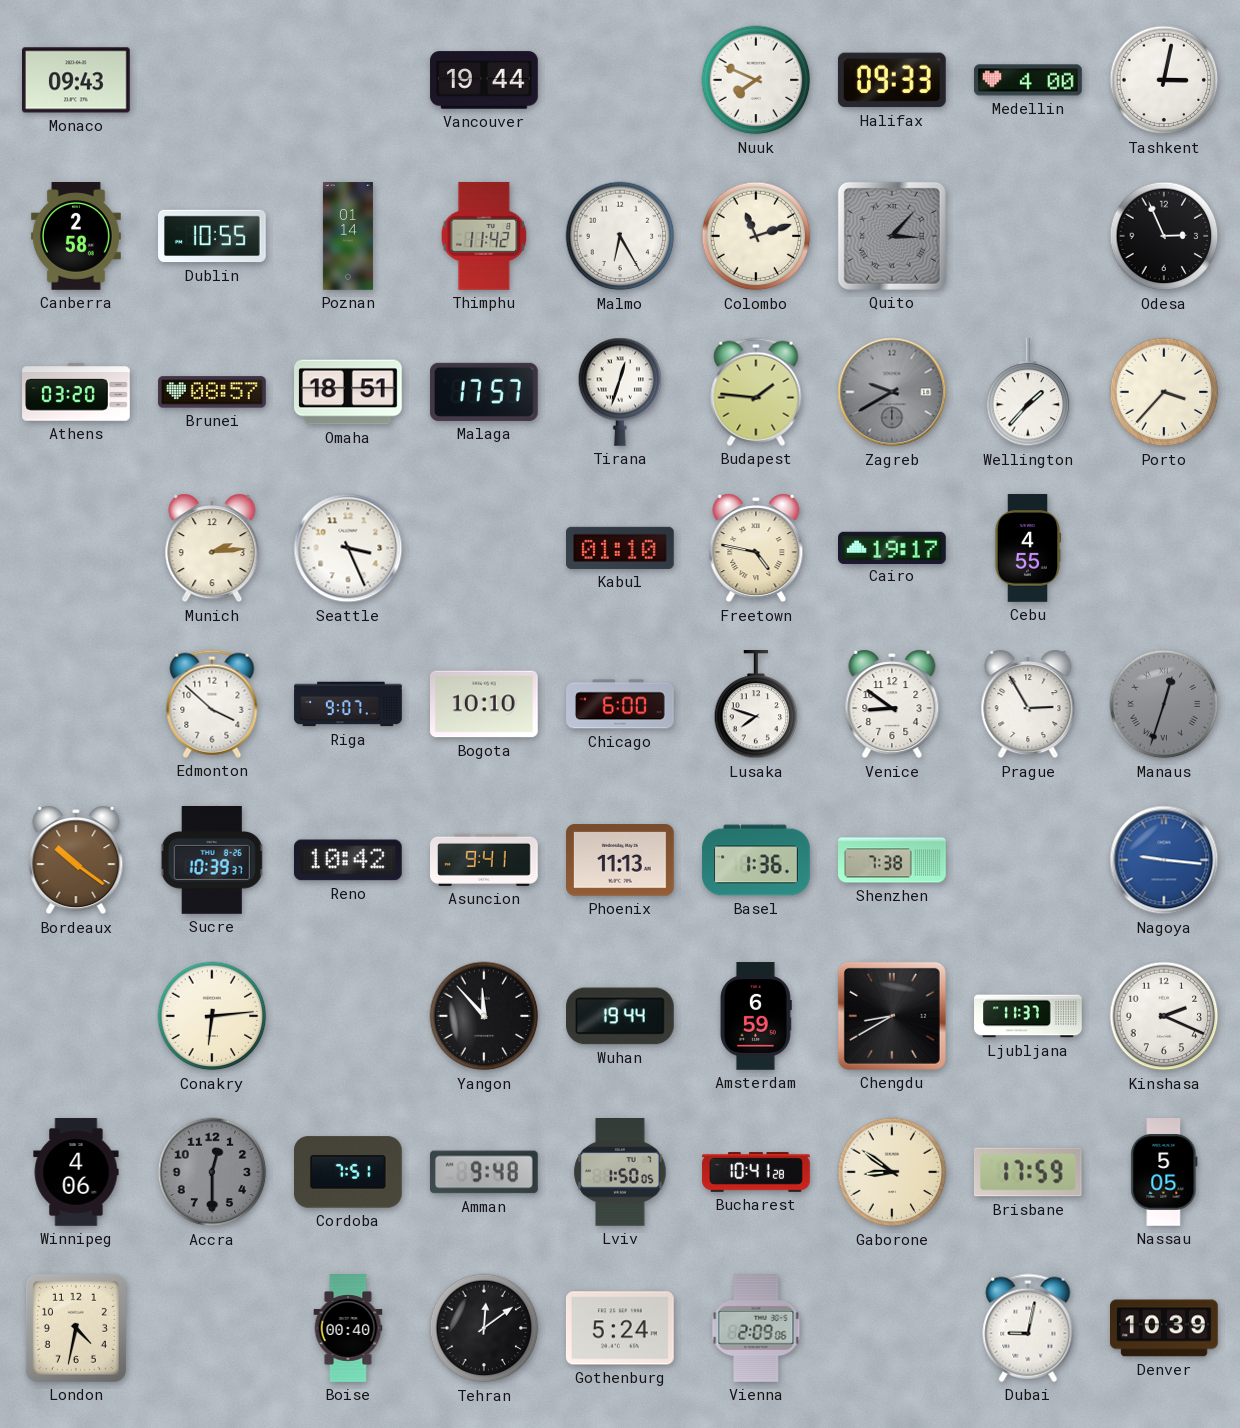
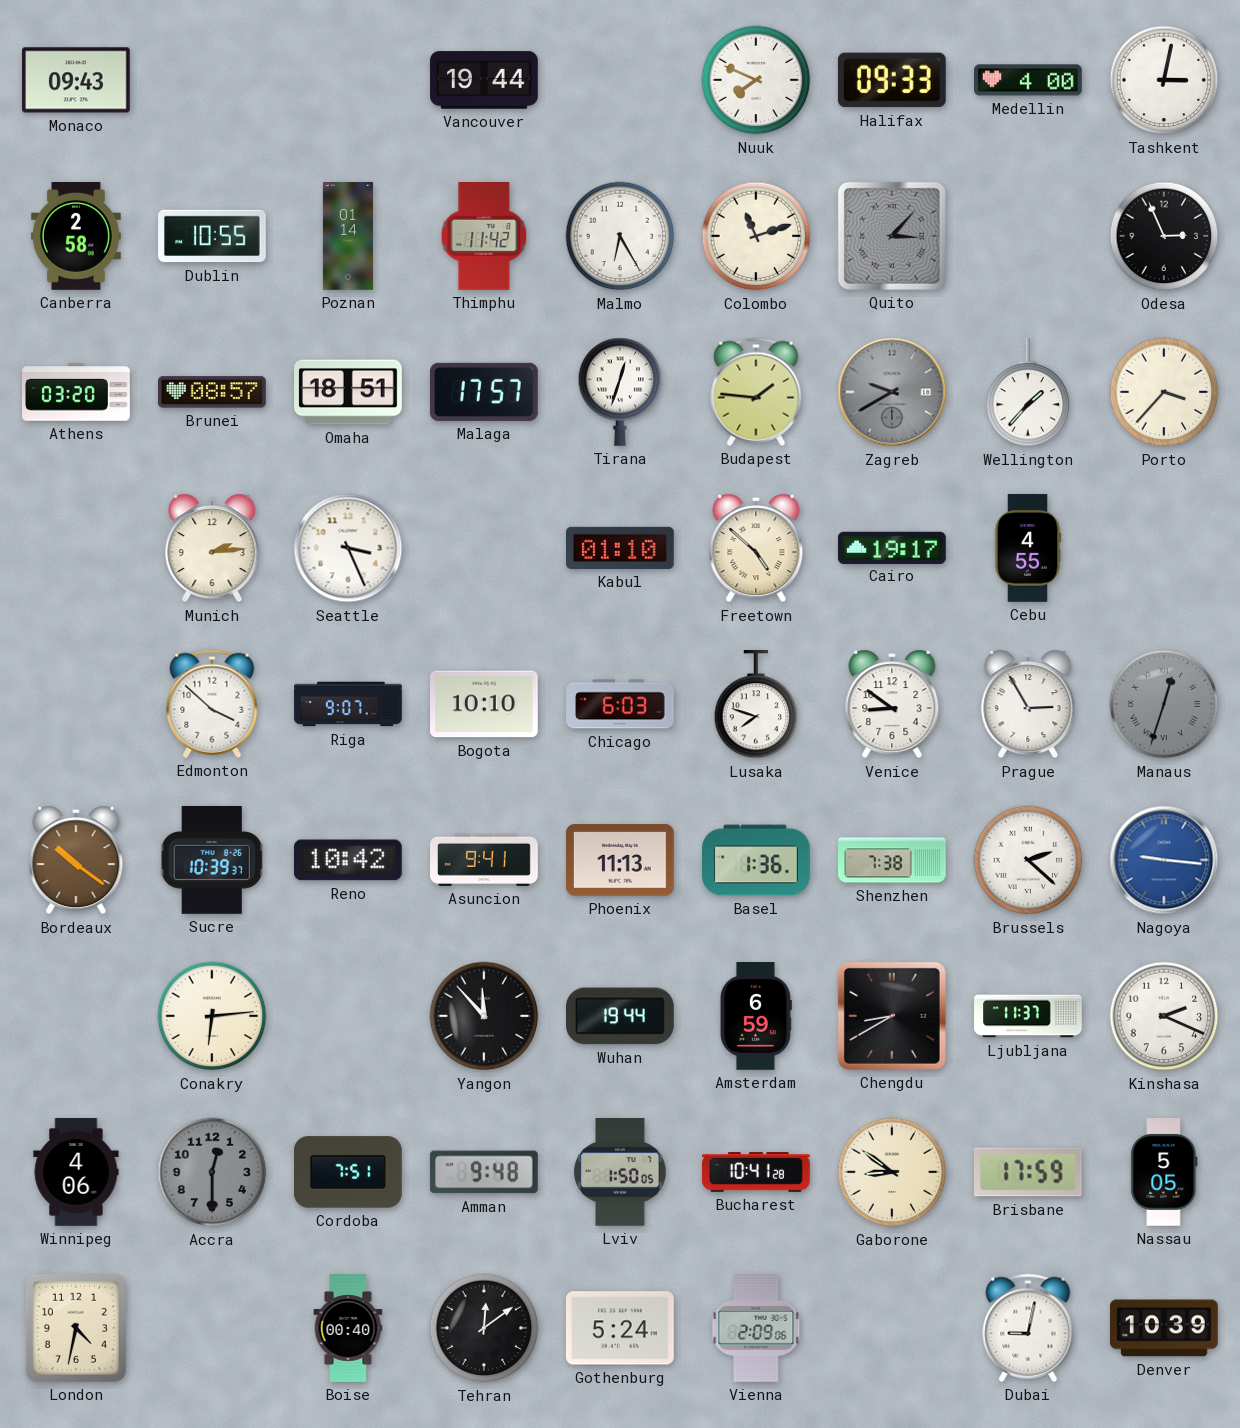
Freetown: 4:47 -> 4:52
Chicago: 6:00 -> 6:03
Brussels: none -> 2:22
